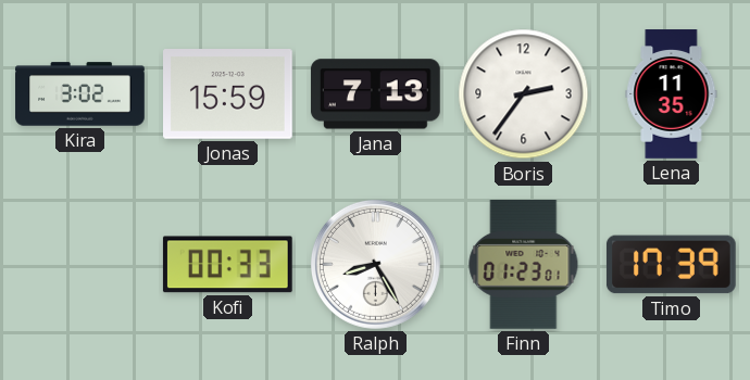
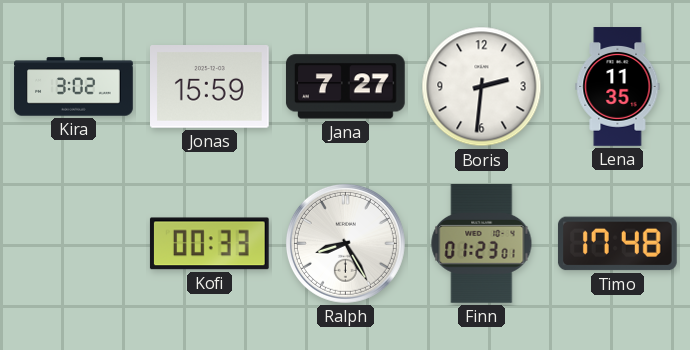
Jana: 7:13 -> 7:27
Boris: 2:36 -> 2:31
Timo: 17:39 -> 17:48
